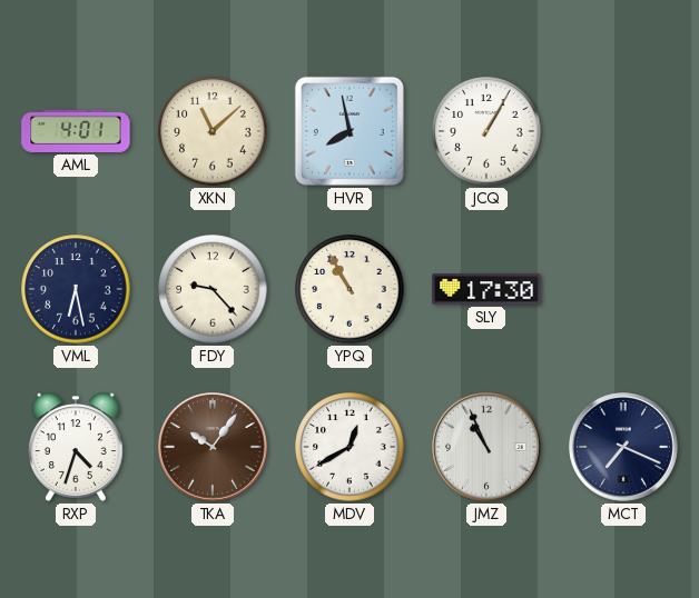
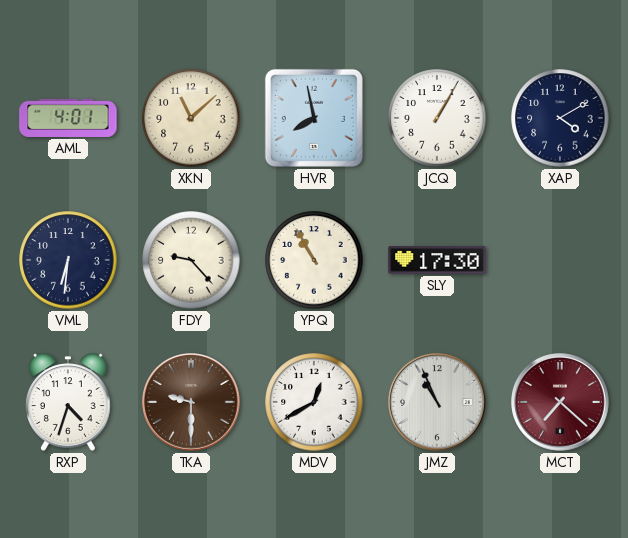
XAP: none -> 4:10
VML: 6:28 -> 6:31
TKA: 10:06 -> 9:30
MCT: 7:19 -> 7:22
MCT dial: navy -> burgundy
